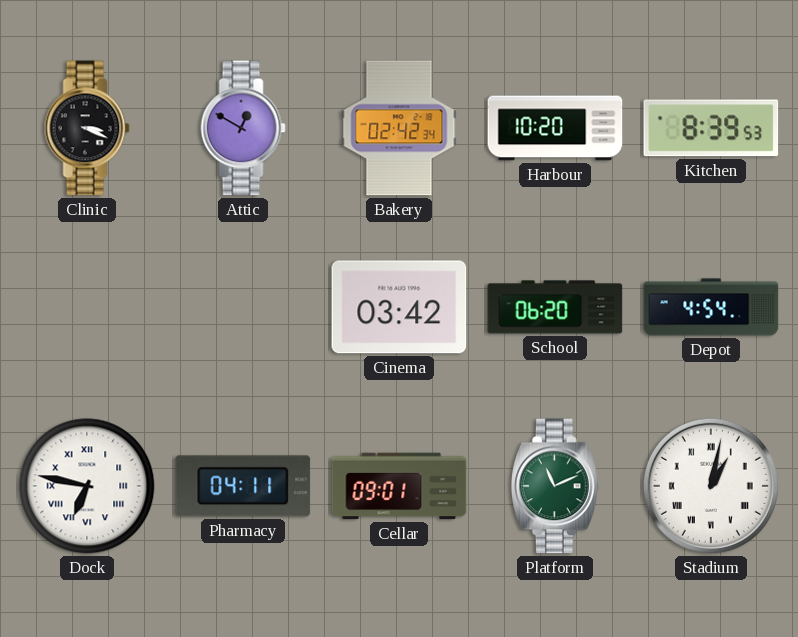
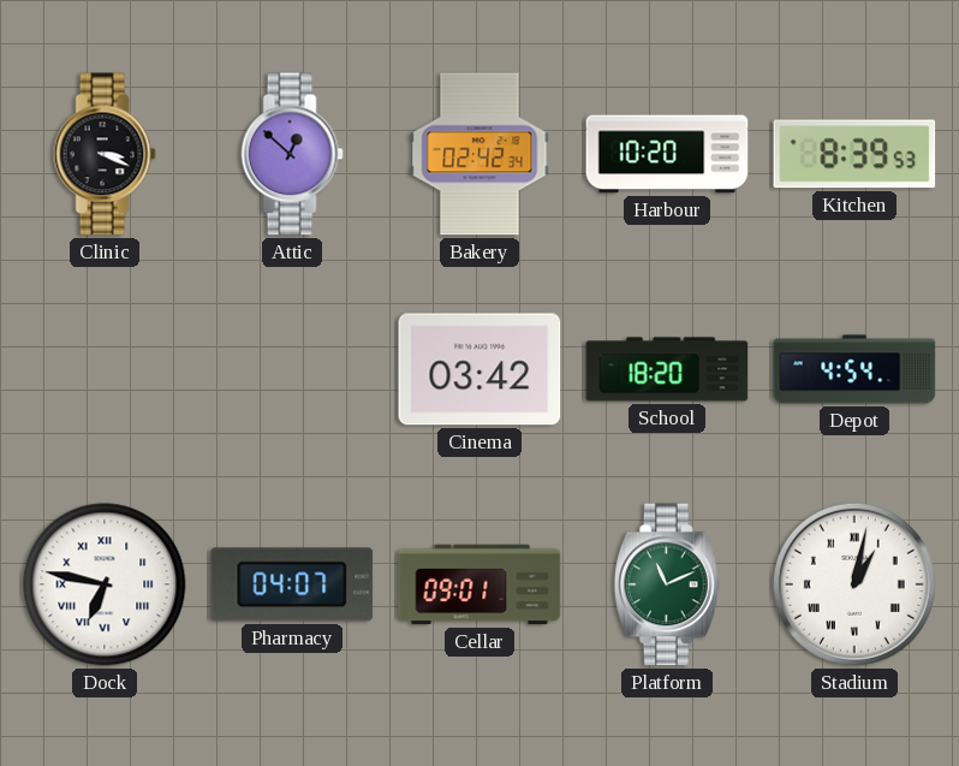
Attic: 12:50 -> 12:52
School: 06:20 -> 18:20
Pharmacy: 04:11 -> 04:07
